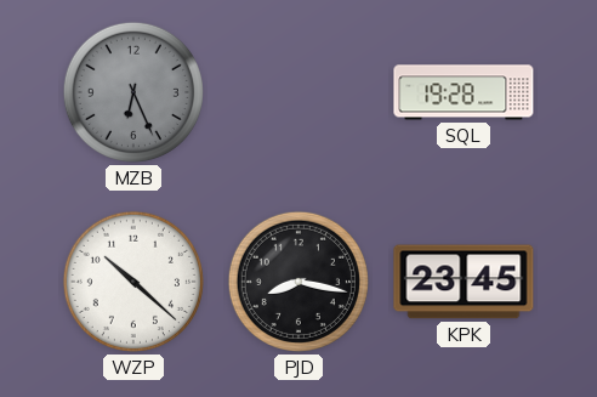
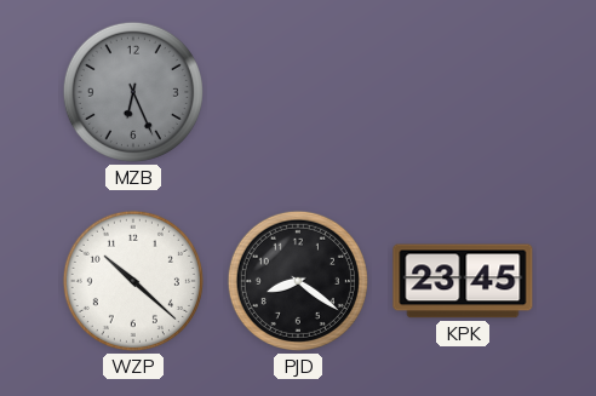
SQL: 19:28 -> none
PJD: 8:17 -> 8:21
